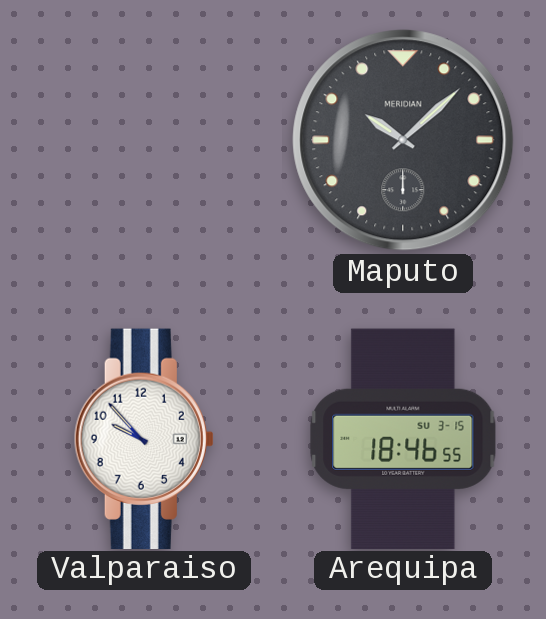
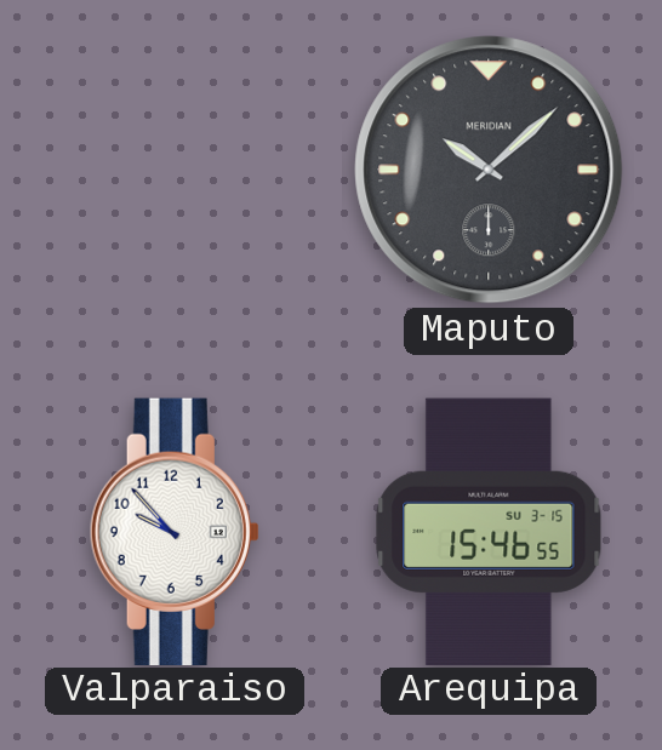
Arequipa: 18:46 -> 15:46
